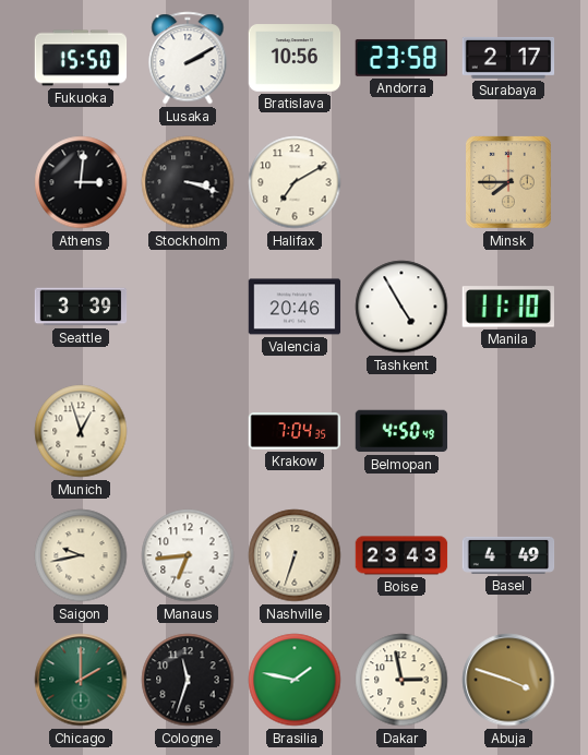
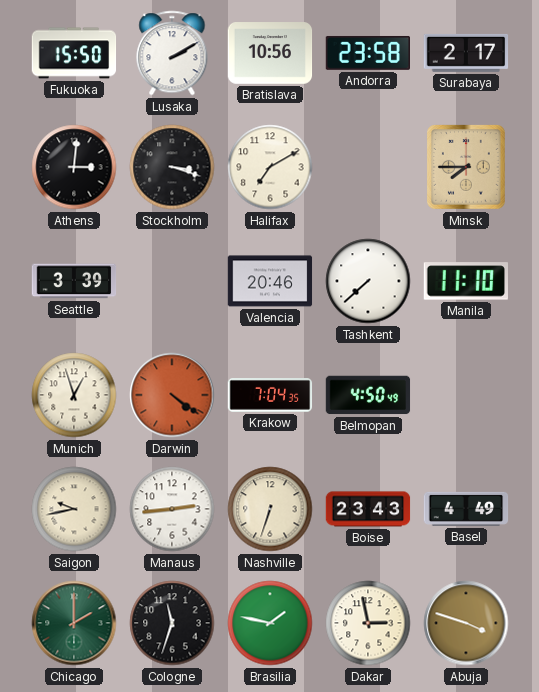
Tashkent: 4:55 -> 7:38
Darwin: none -> 4:21
Manaus: 6:44 -> 2:44
